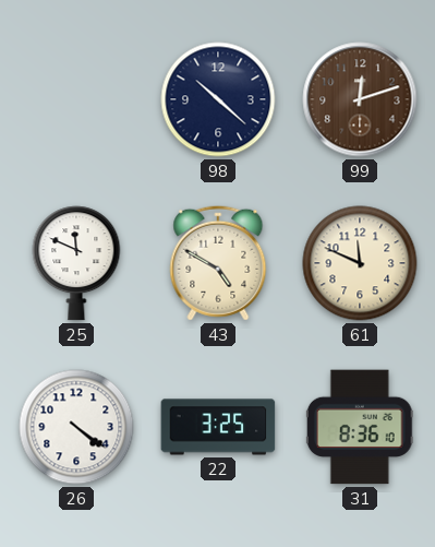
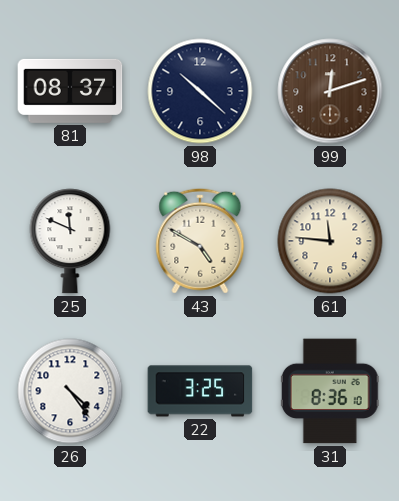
81: none -> 08:37
61: 11:49 -> 11:46
26: 4:21 -> 4:24
